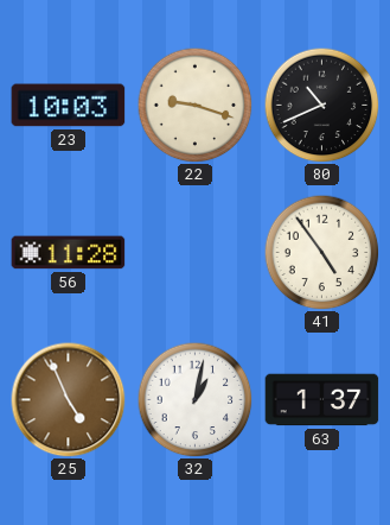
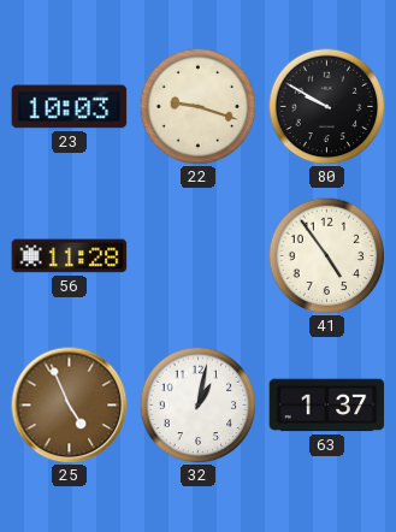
80: 10:41 -> 9:50
